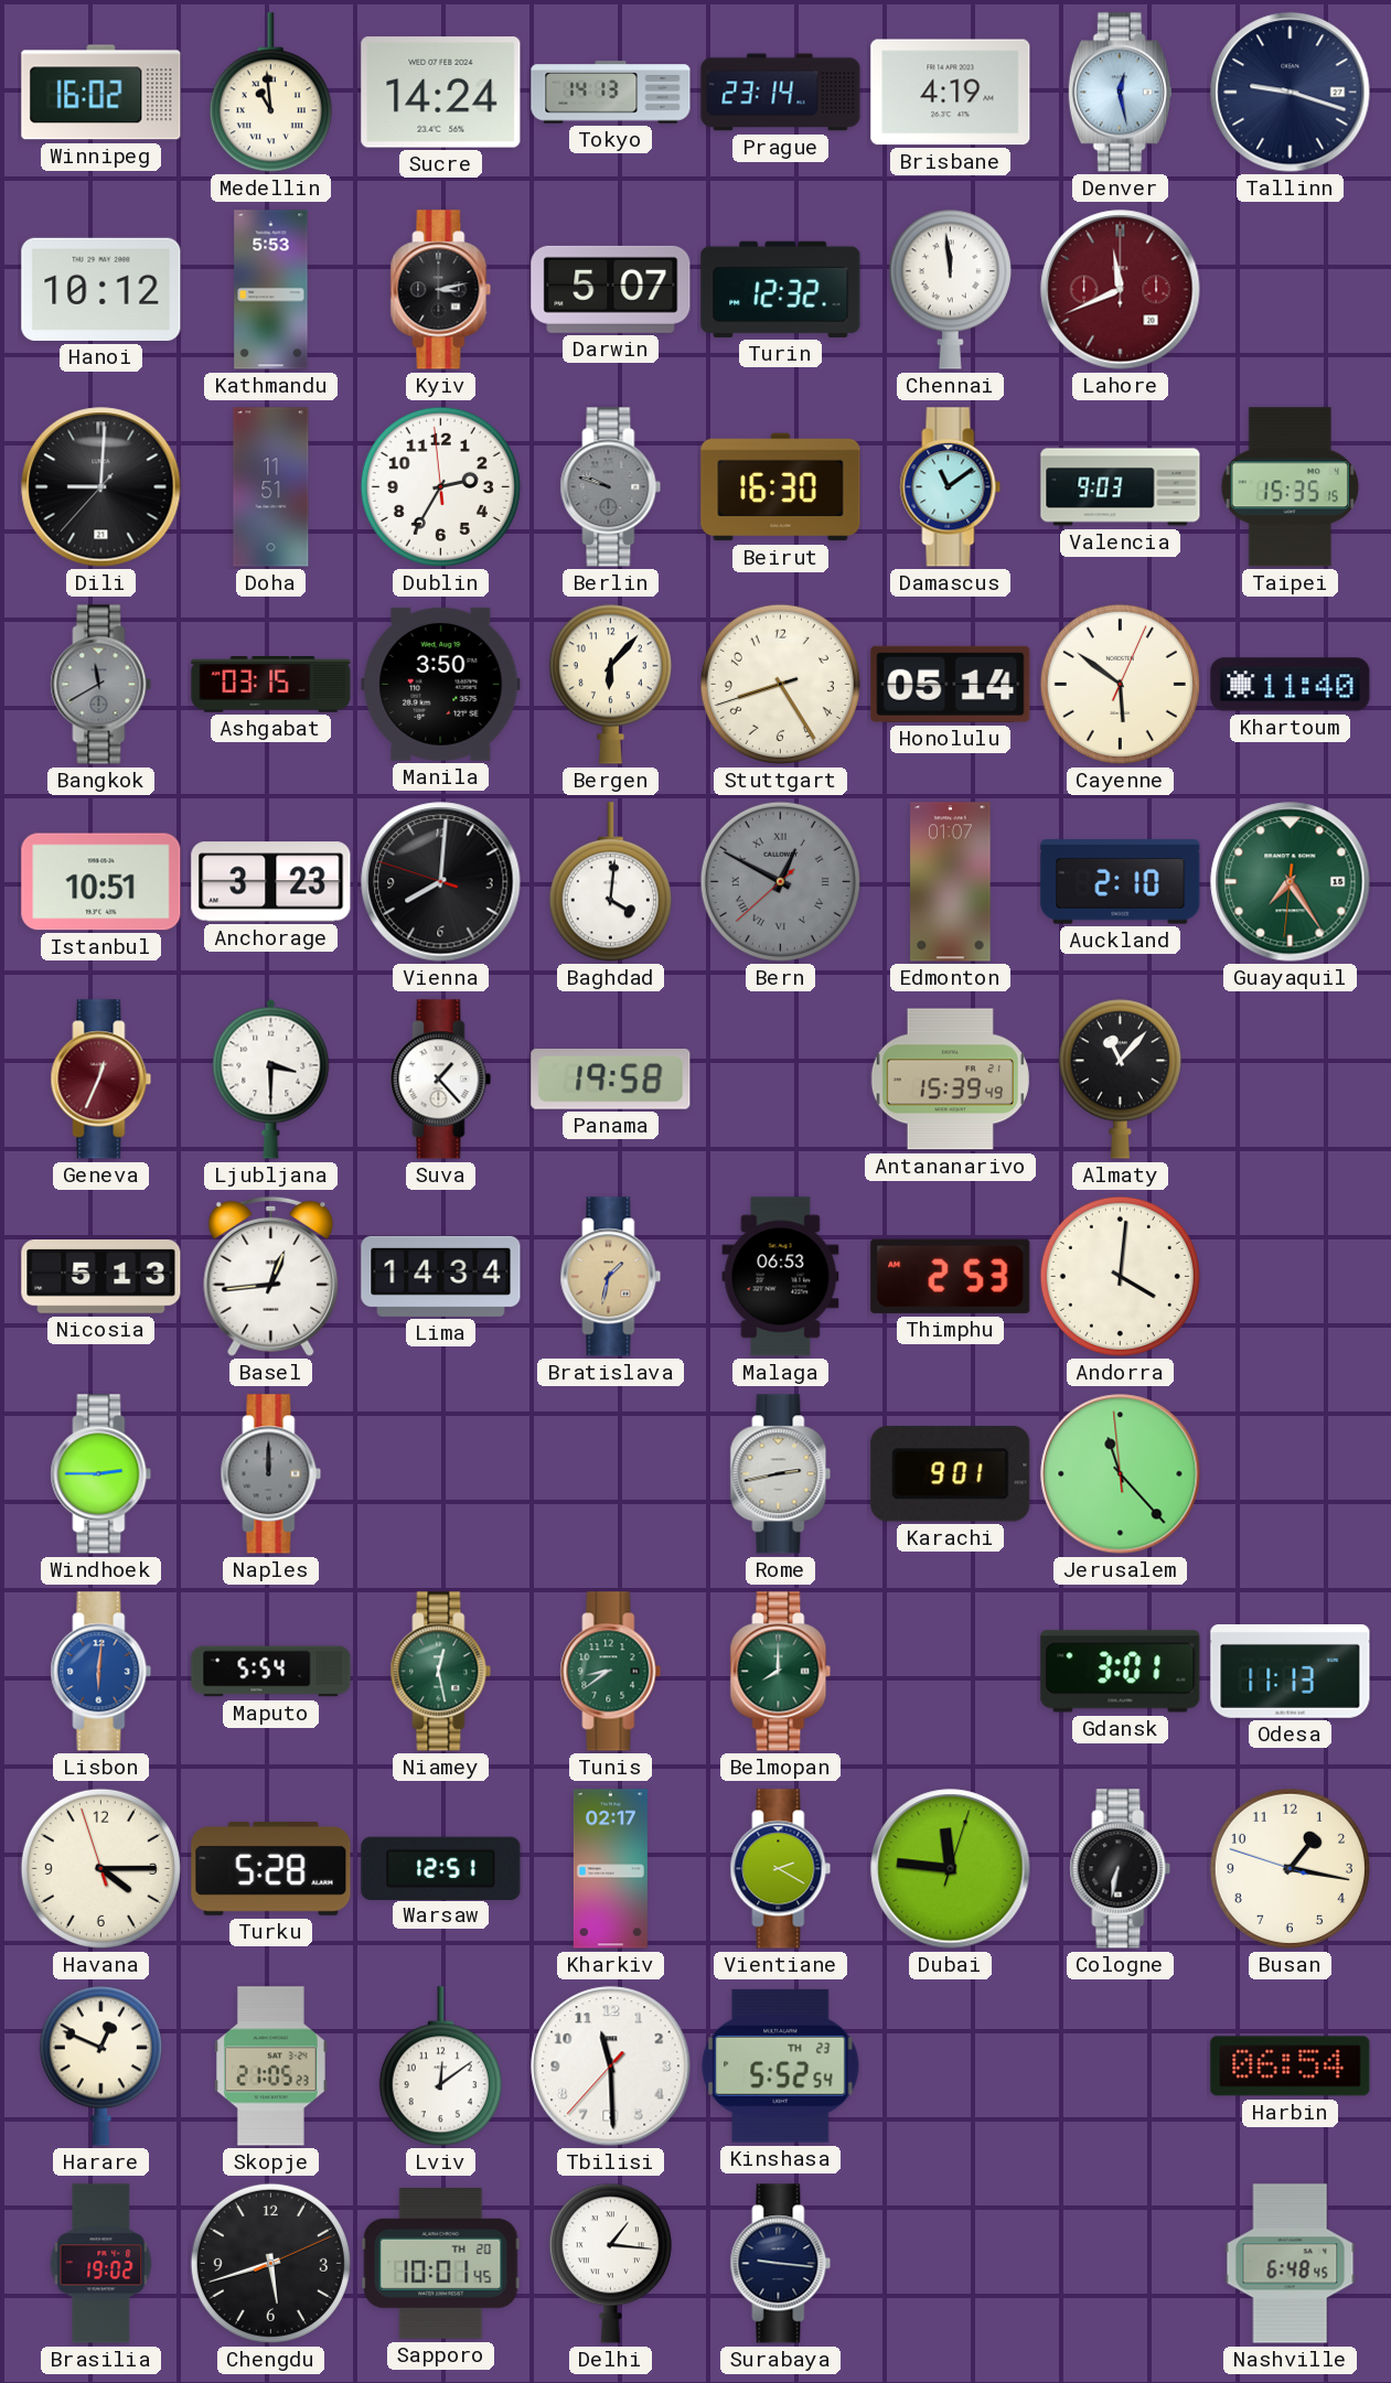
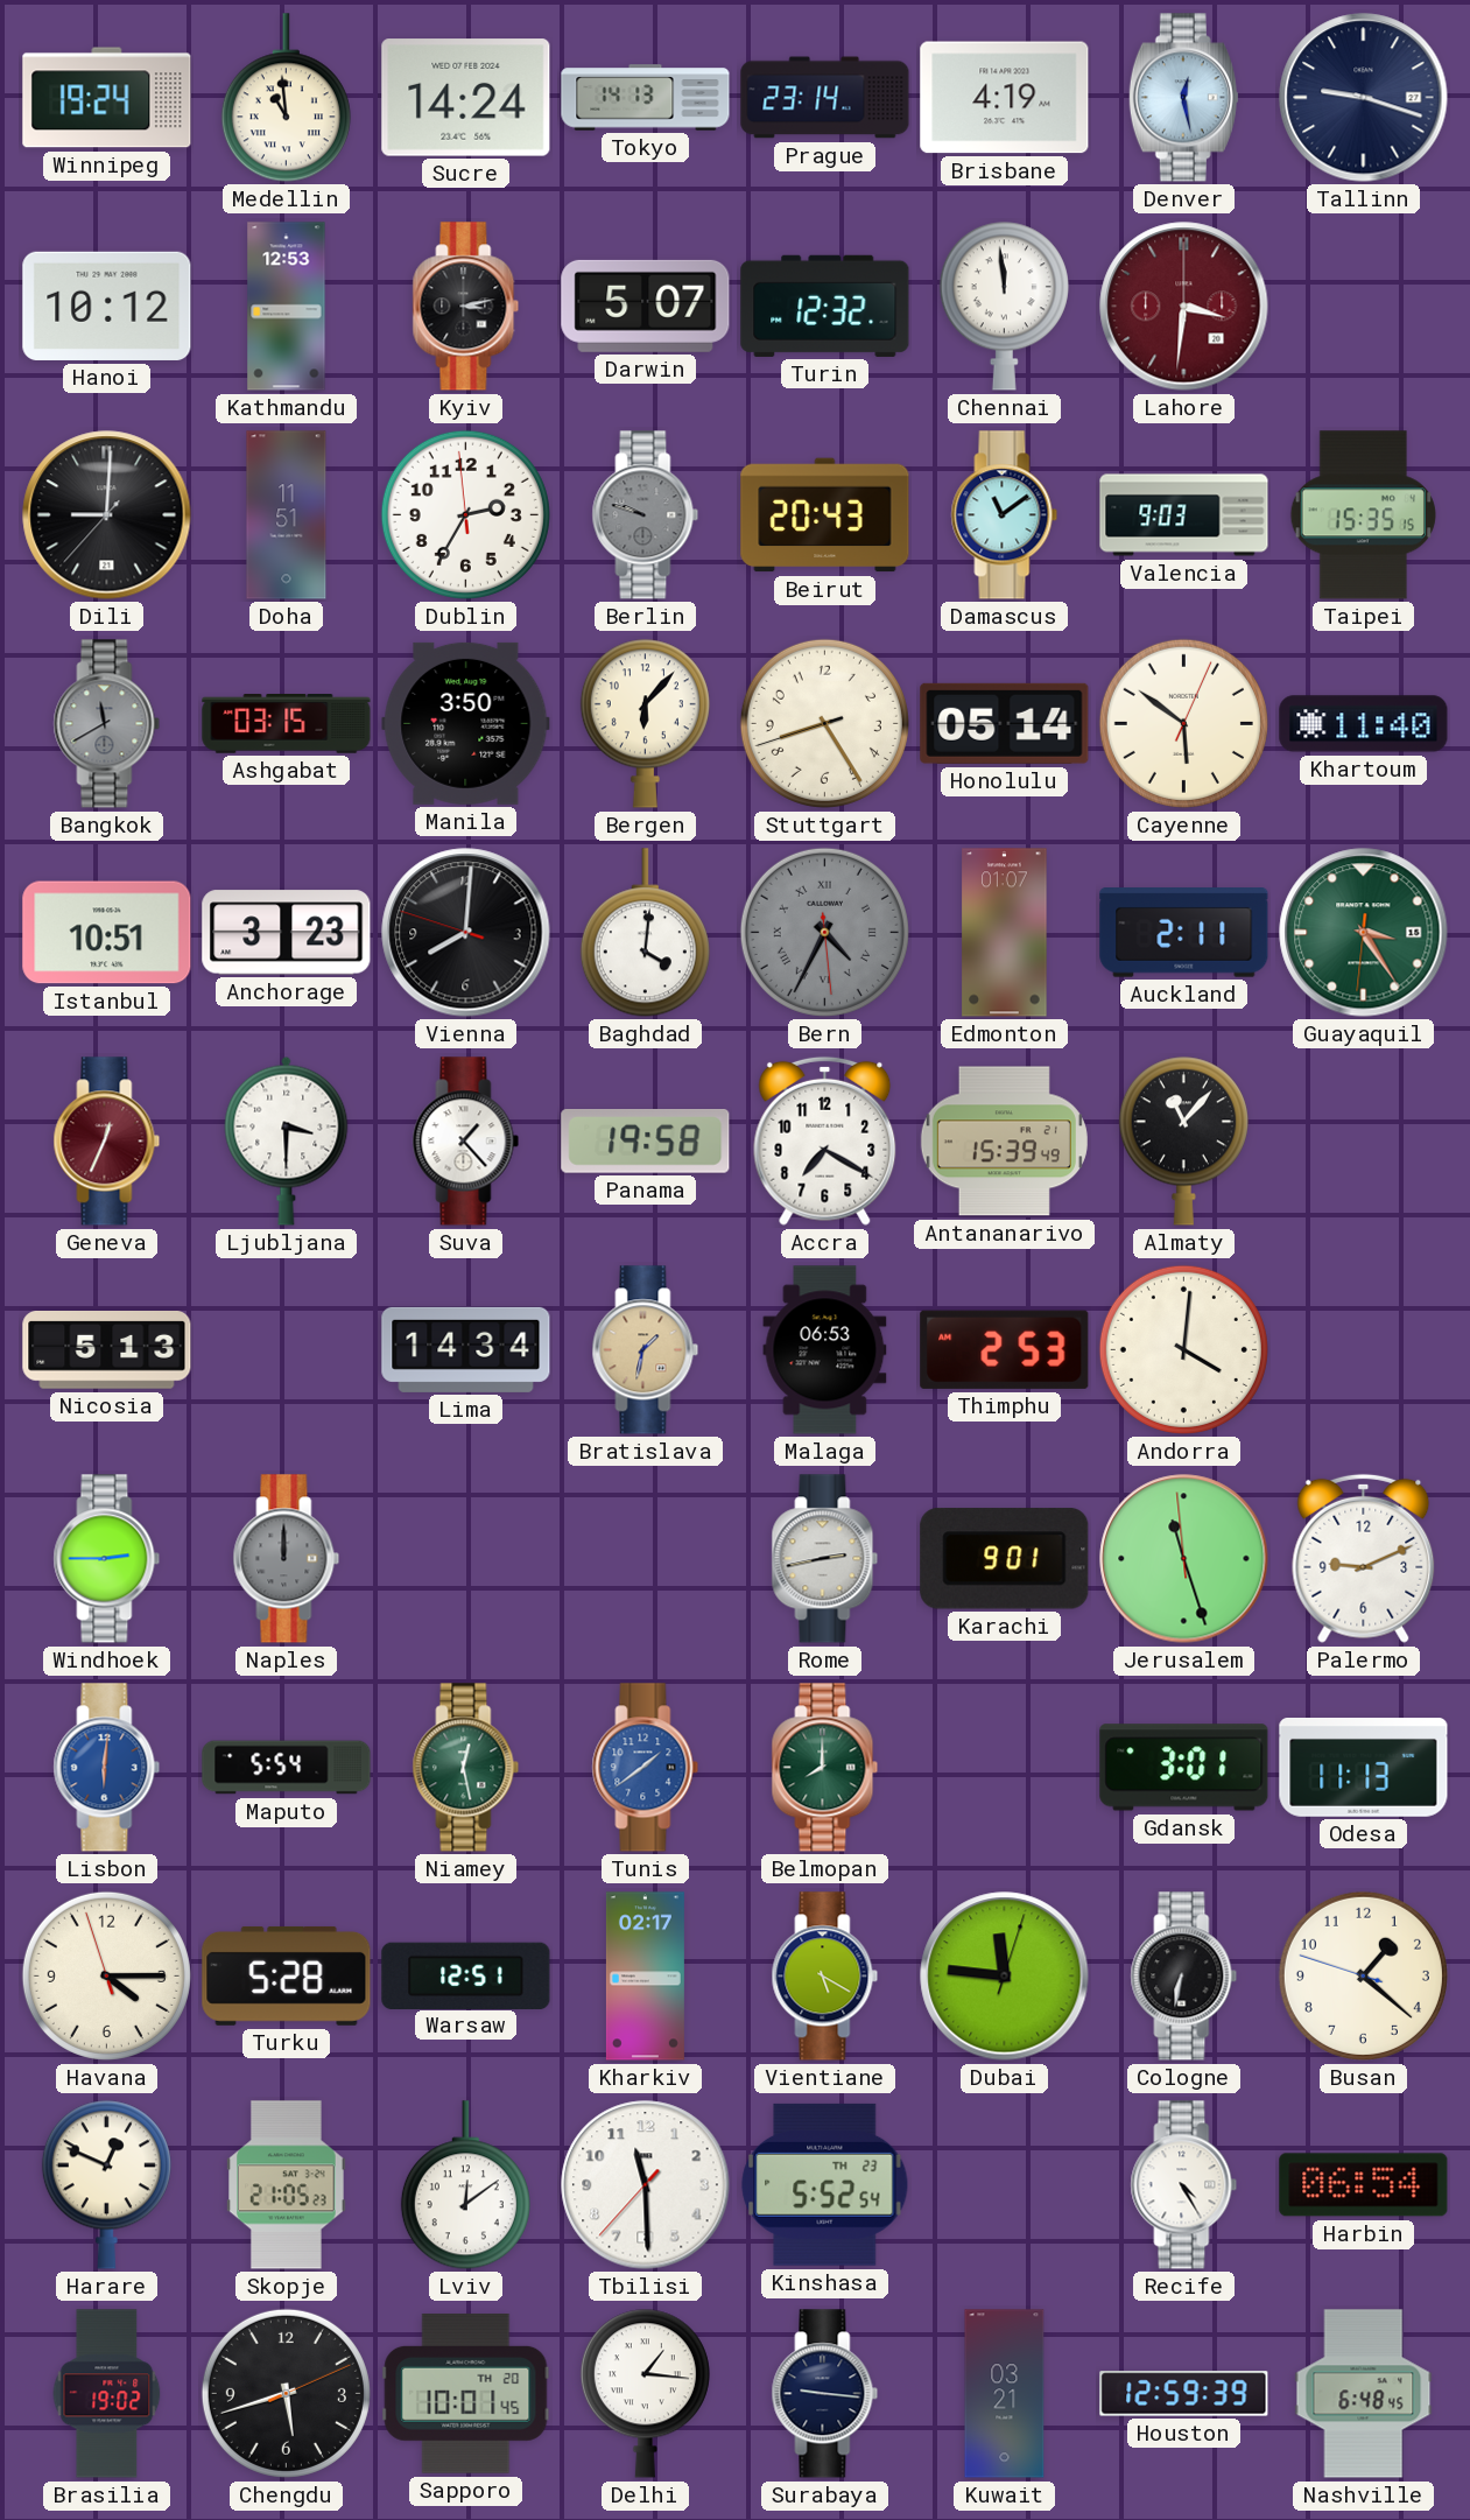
Winnipeg: 16:02 -> 19:24
Kathmandu: 5:53 -> 12:53
Lahore: 11:41 -> 3:31
Beirut: 16:30 -> 20:43
Bern: 12:49 -> 4:34
Auckland: 2:10 -> 2:11
Guayaquil: 7:24 -> 3:24
Accra: none -> 7:20
Basel: 12:44 -> none
Jerusalem: 11:22 -> 11:26
Palermo: none -> 9:11
Tunis: 8:39 -> 1:39
Tunis dial: green -> blue
Vientiane: 2:20 -> 5:20
Busan: 1:16 -> 1:21
Recife: none -> 4:25
Kuwait: none -> 03:21
Houston: none -> 12:59
